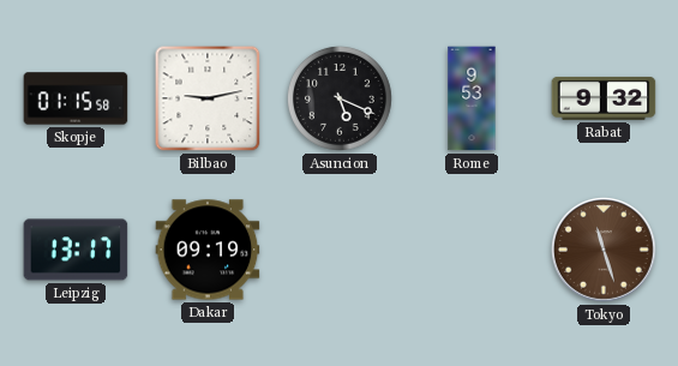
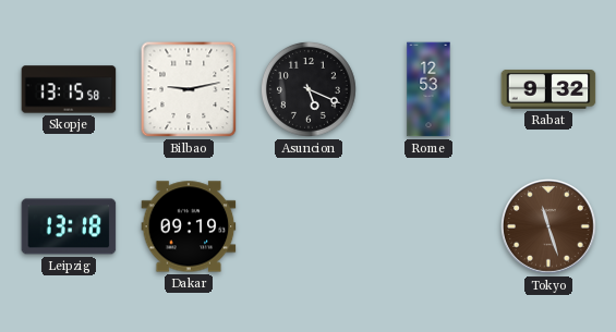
Skopje: 01:15 -> 13:15
Rome: 9:53 -> 12:53
Leipzig: 13:17 -> 13:18
